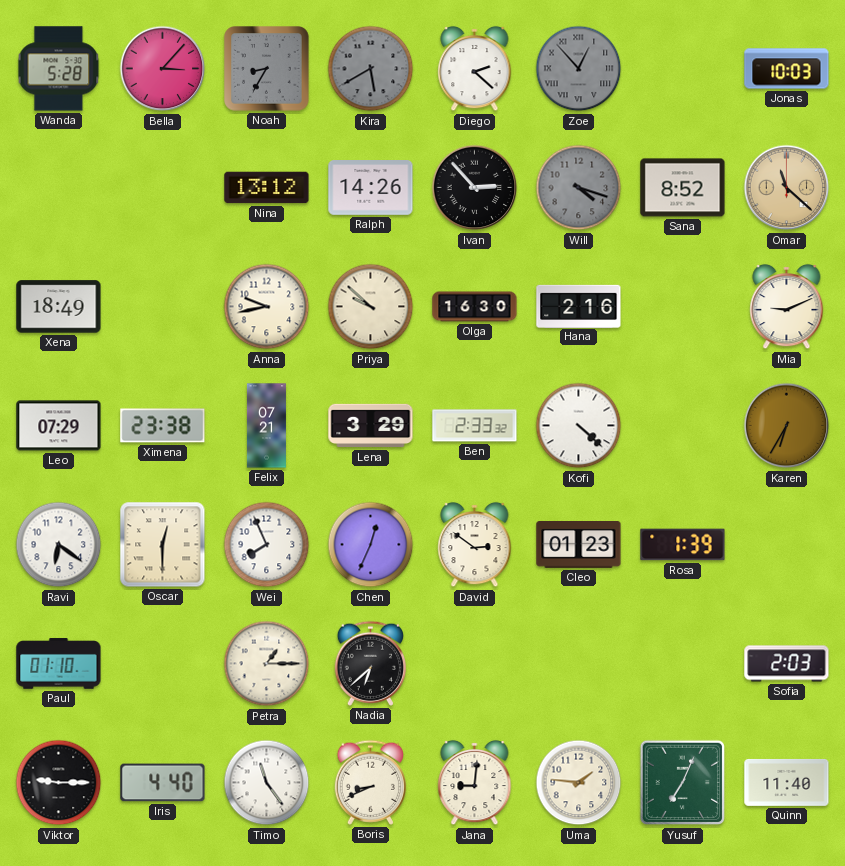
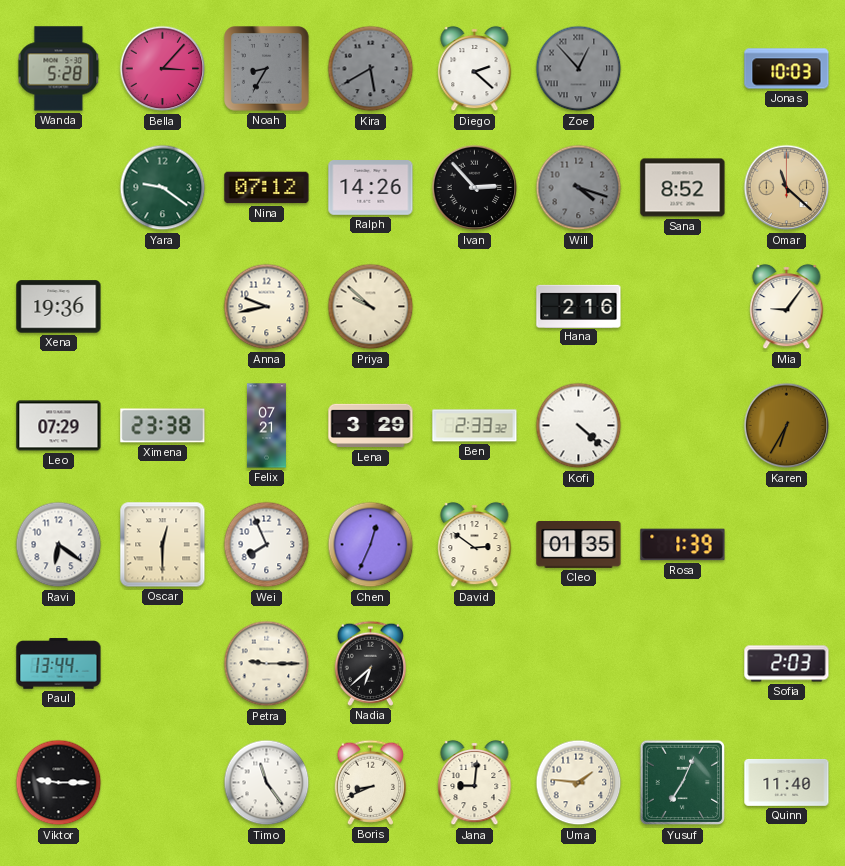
Yara: none -> 9:21
Nina: 13:12 -> 07:12
Xena: 18:49 -> 19:36
Olga: 16:30 -> none
Mia: 9:11 -> 9:06
Cleo: 01:23 -> 01:35
Paul: 01:10 -> 13:44
Petra: 1:15 -> 9:15
Iris: 4:40 -> none
